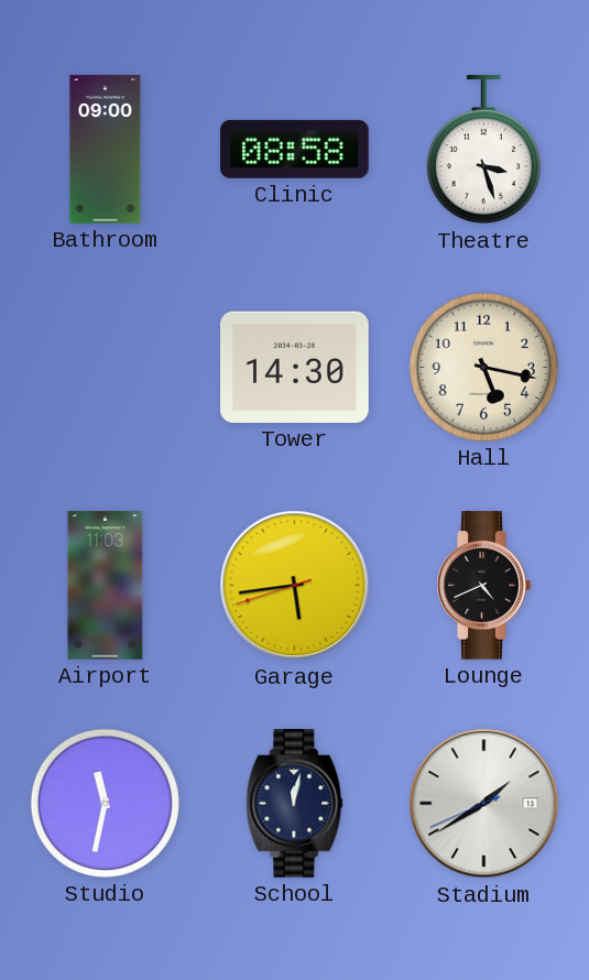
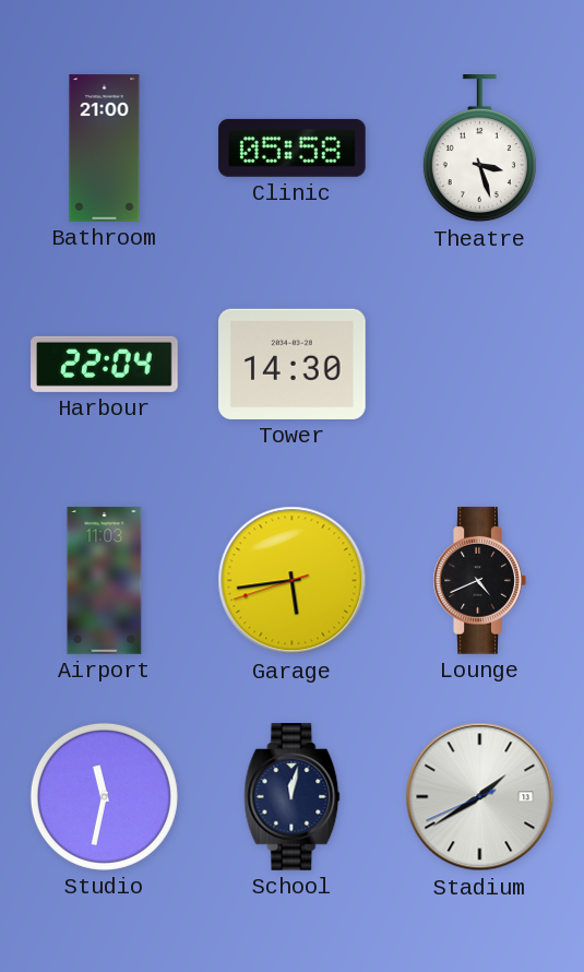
Bathroom: 09:00 -> 21:00
Clinic: 08:58 -> 05:58
Harbour: none -> 22:04
Hall: 5:17 -> none
